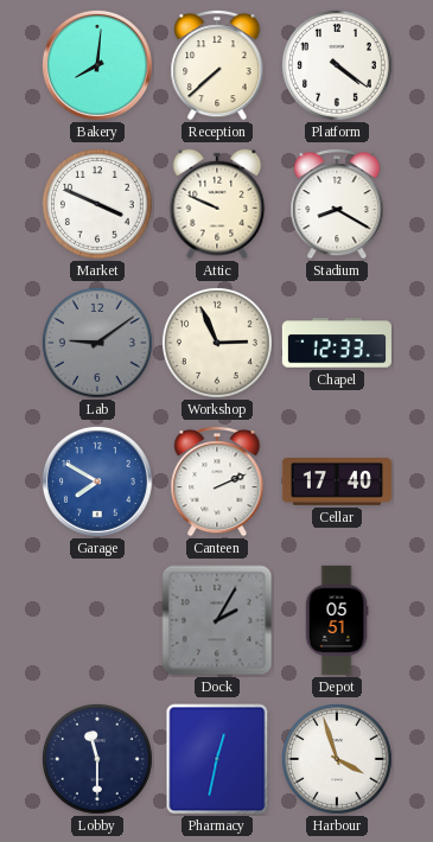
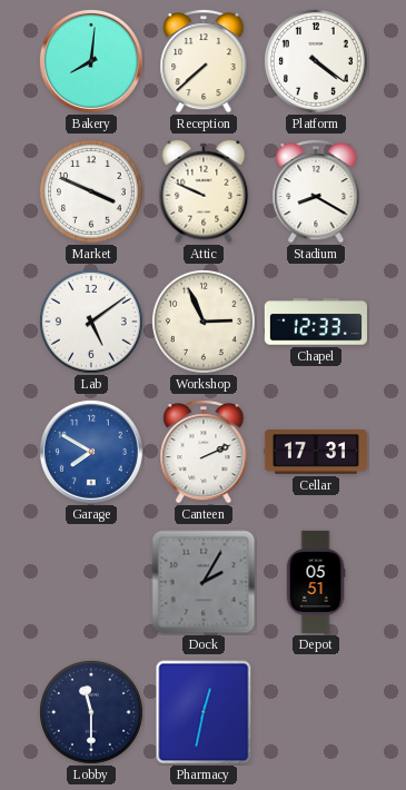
Lab: 9:09 -> 5:09
Lab dial: grey -> white
Cellar: 17:40 -> 17:31
Harbour: 3:57 -> none
